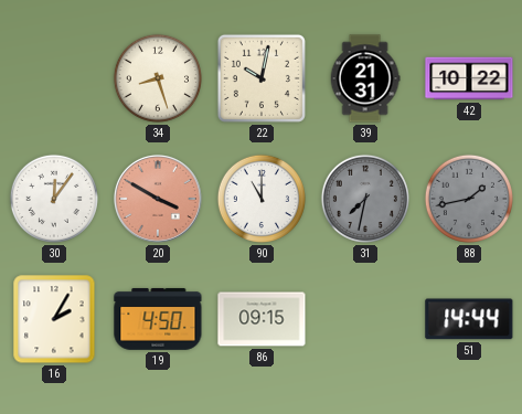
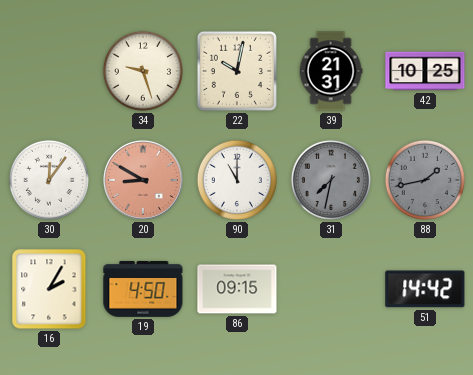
34: 8:27 -> 9:27
42: 10:22 -> 10:25
20: 3:50 -> 8:50
51: 14:44 -> 14:42
